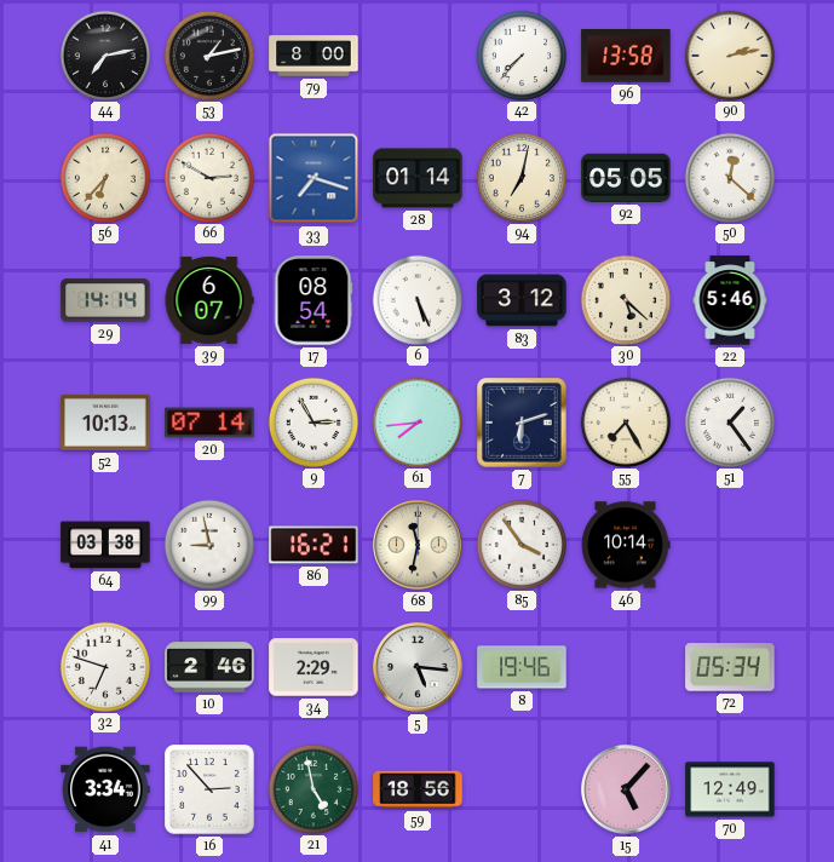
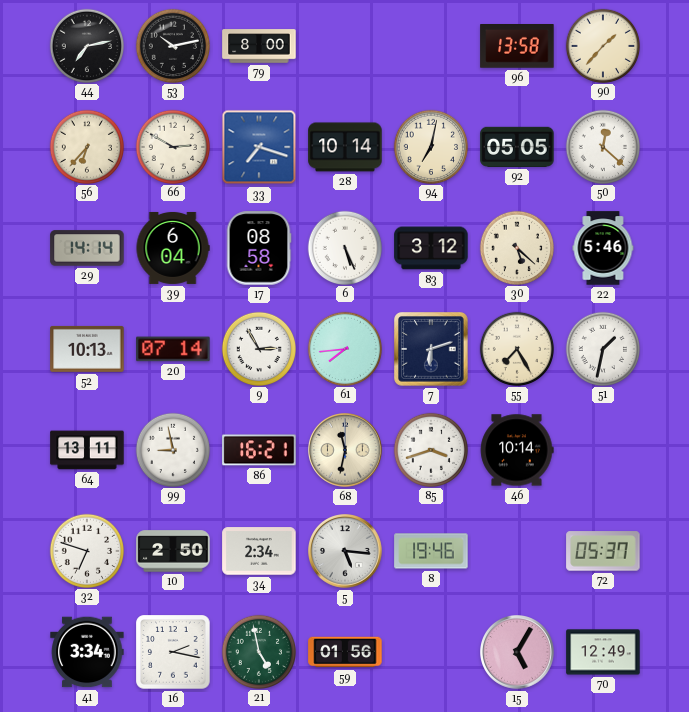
53: 1:13 -> 10:13
42: 7:37 -> none
90: 2:13 -> 1:37
28: 01:14 -> 10:14
39: 6:07 -> 6:04
17: 08:54 -> 08:58
51: 1:24 -> 1:32
64: 03:38 -> 13:11
85: 3:54 -> 3:42
10: 2:46 -> 2:50
34: 2:29 -> 2:34
72: 05:34 -> 05:37
16: 2:53 -> 2:17
59: 18:56 -> 01:56
15: 5:07 -> 5:05
